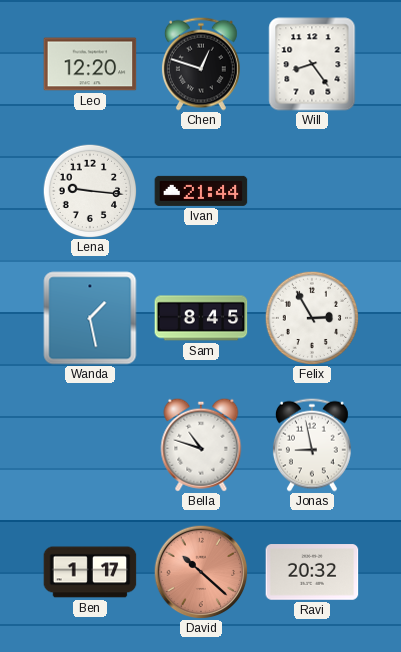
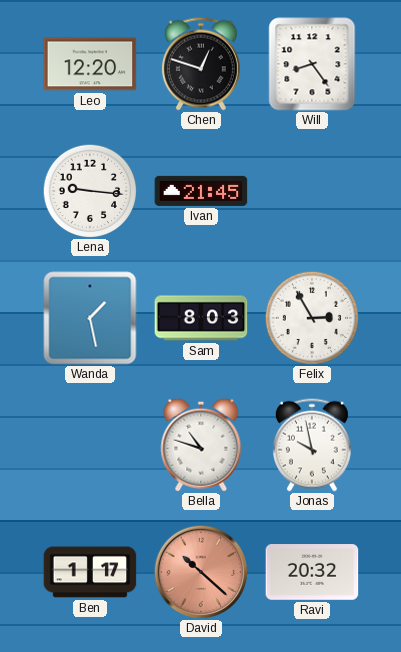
Ivan: 21:44 -> 21:45
Sam: 8:45 -> 8:03
Jonas: 8:58 -> 9:58
